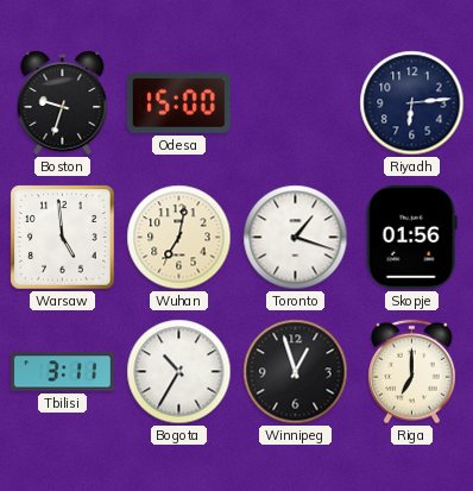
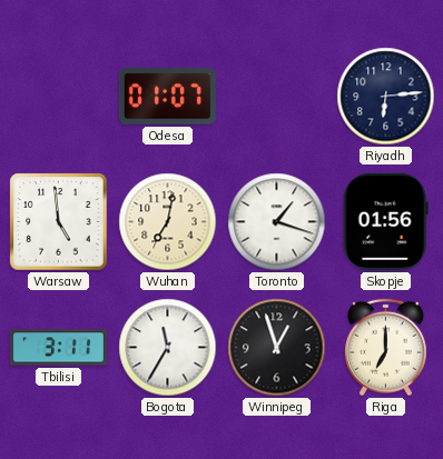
Boston: 9:33 -> none
Odesa: 15:00 -> 01:07
Bogota: 10:35 -> 11:35
